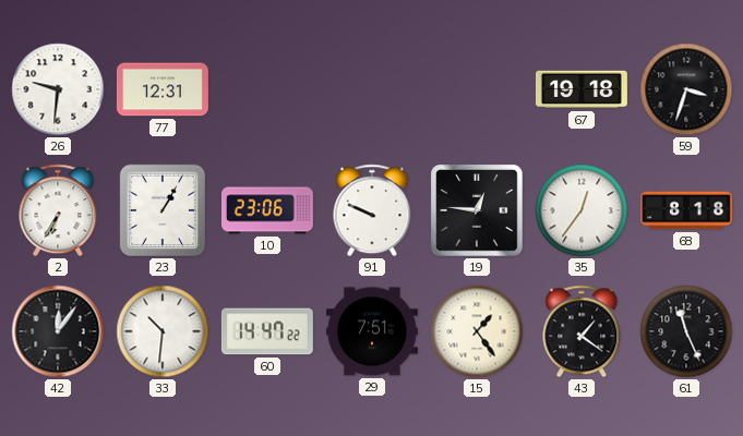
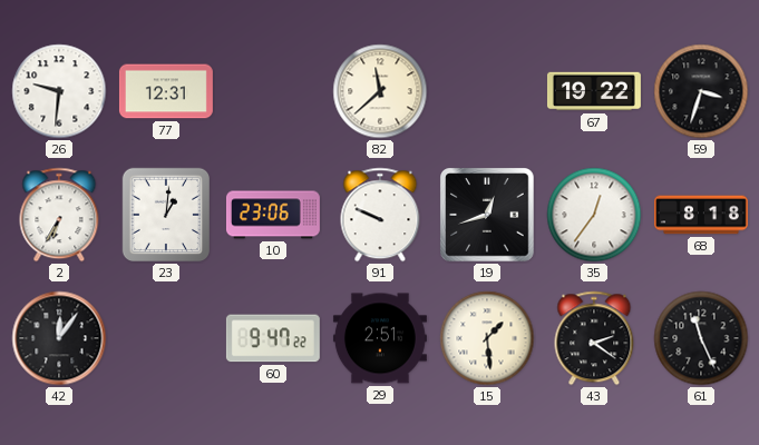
82: none -> 11:38
67: 19:18 -> 19:22
23: 1:05 -> 1:01
19: 12:46 -> 12:42
33: 10:31 -> none
60: 14:47 -> 9:47
29: 7:51 -> 2:51
15: 1:24 -> 1:29
43: 1:21 -> 2:21
